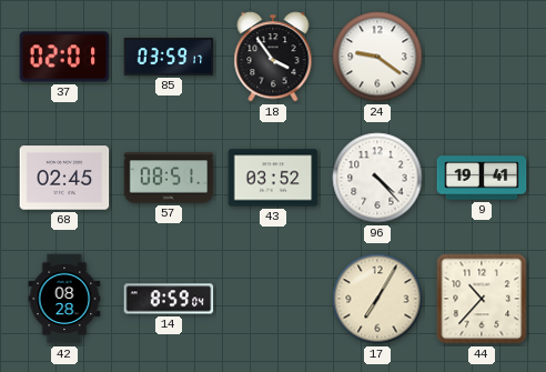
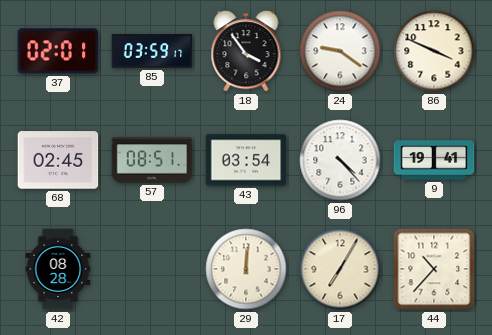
86: none -> 3:49
43: 03:52 -> 03:54
14: 8:59 -> none
29: none -> 12:01
